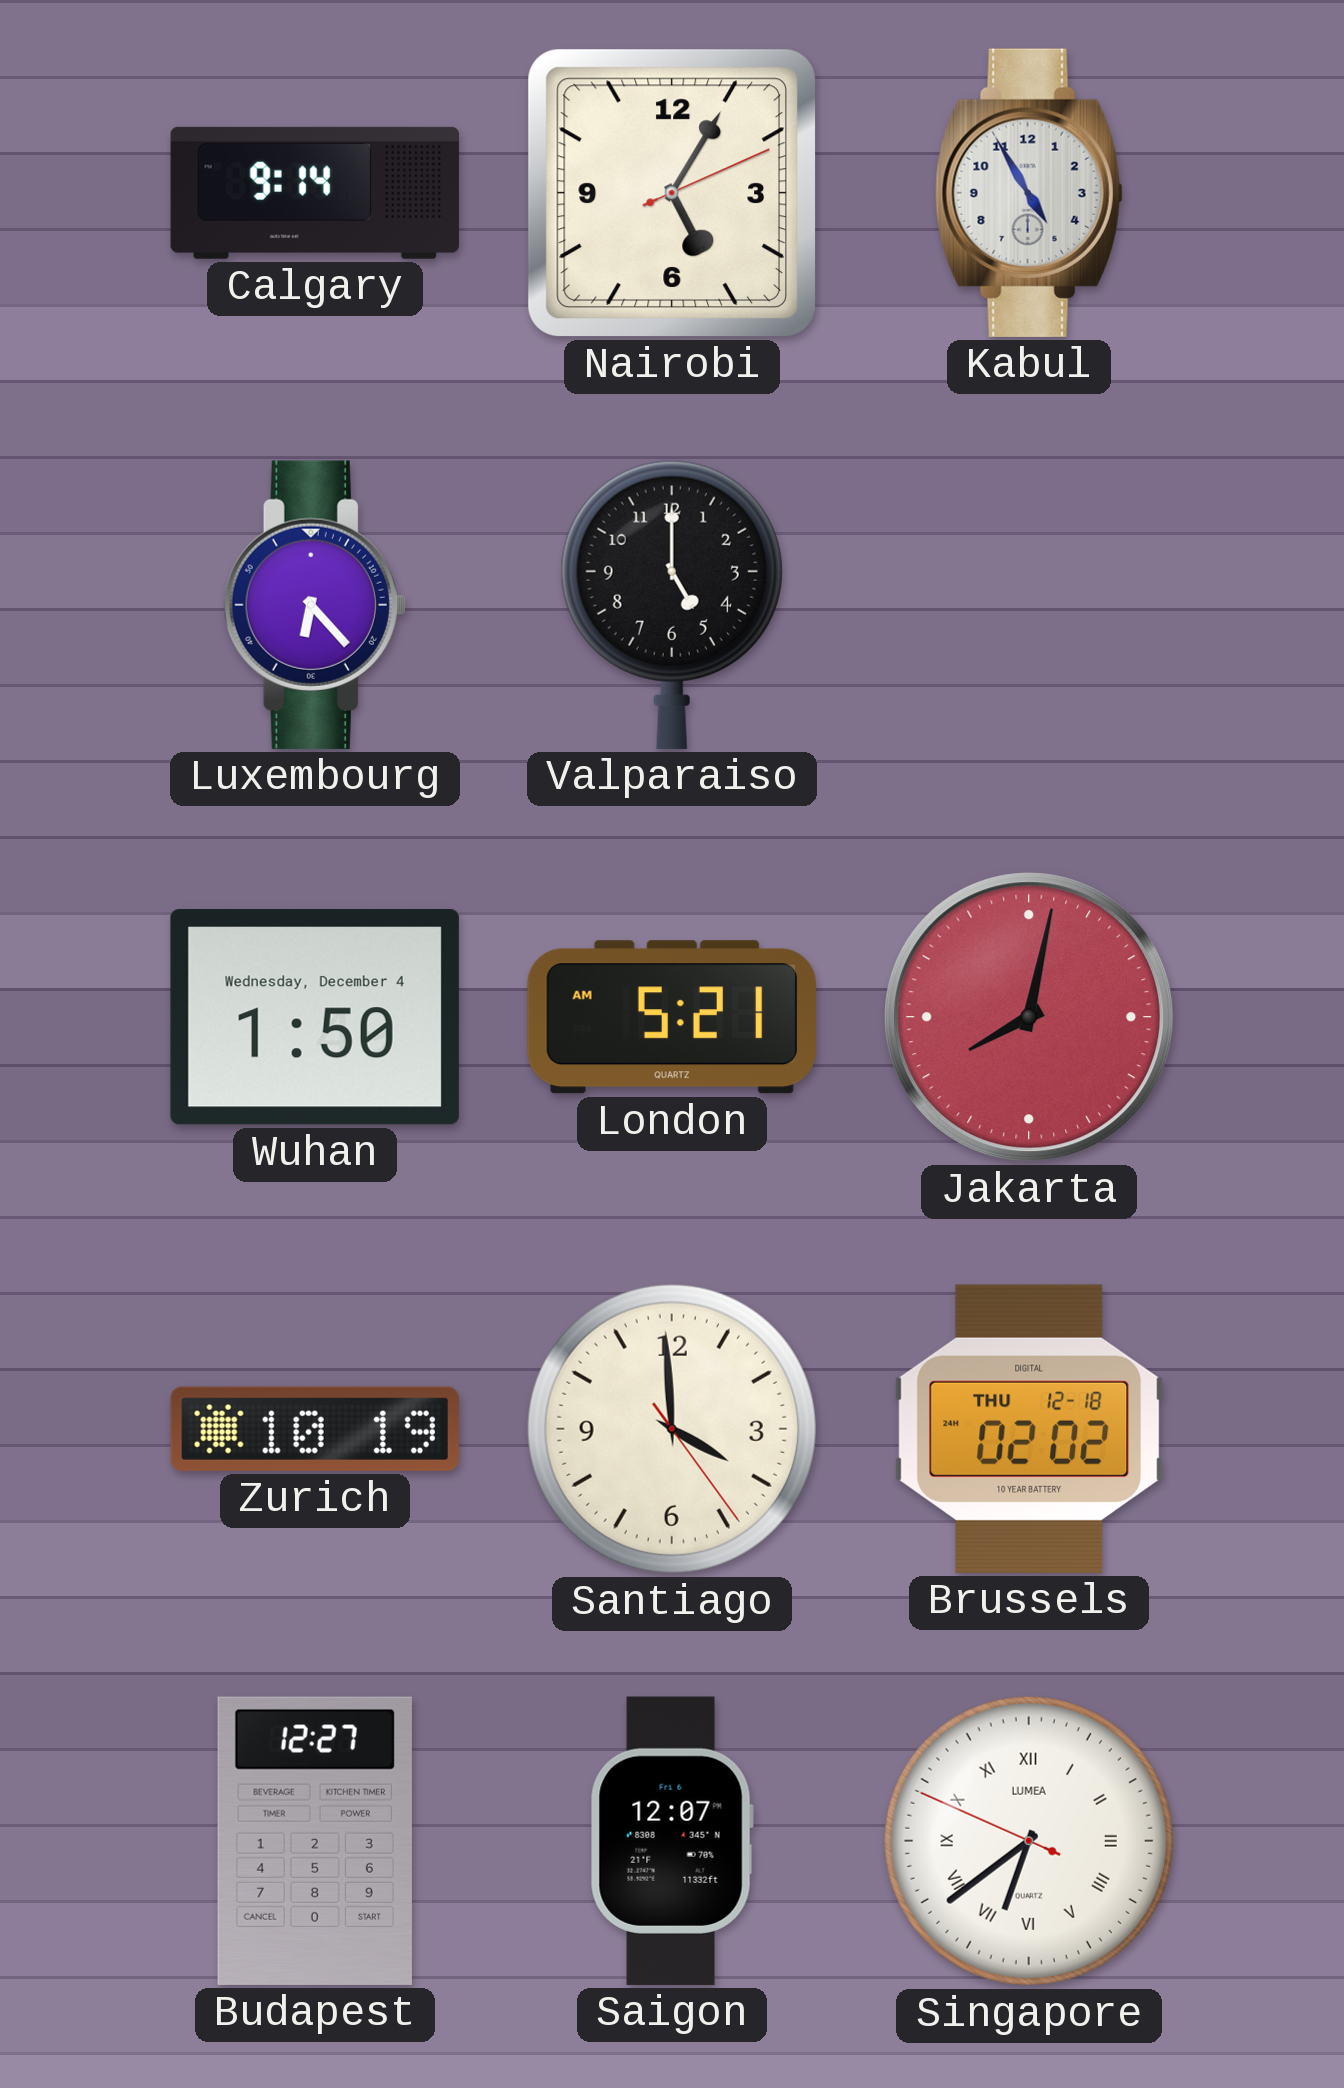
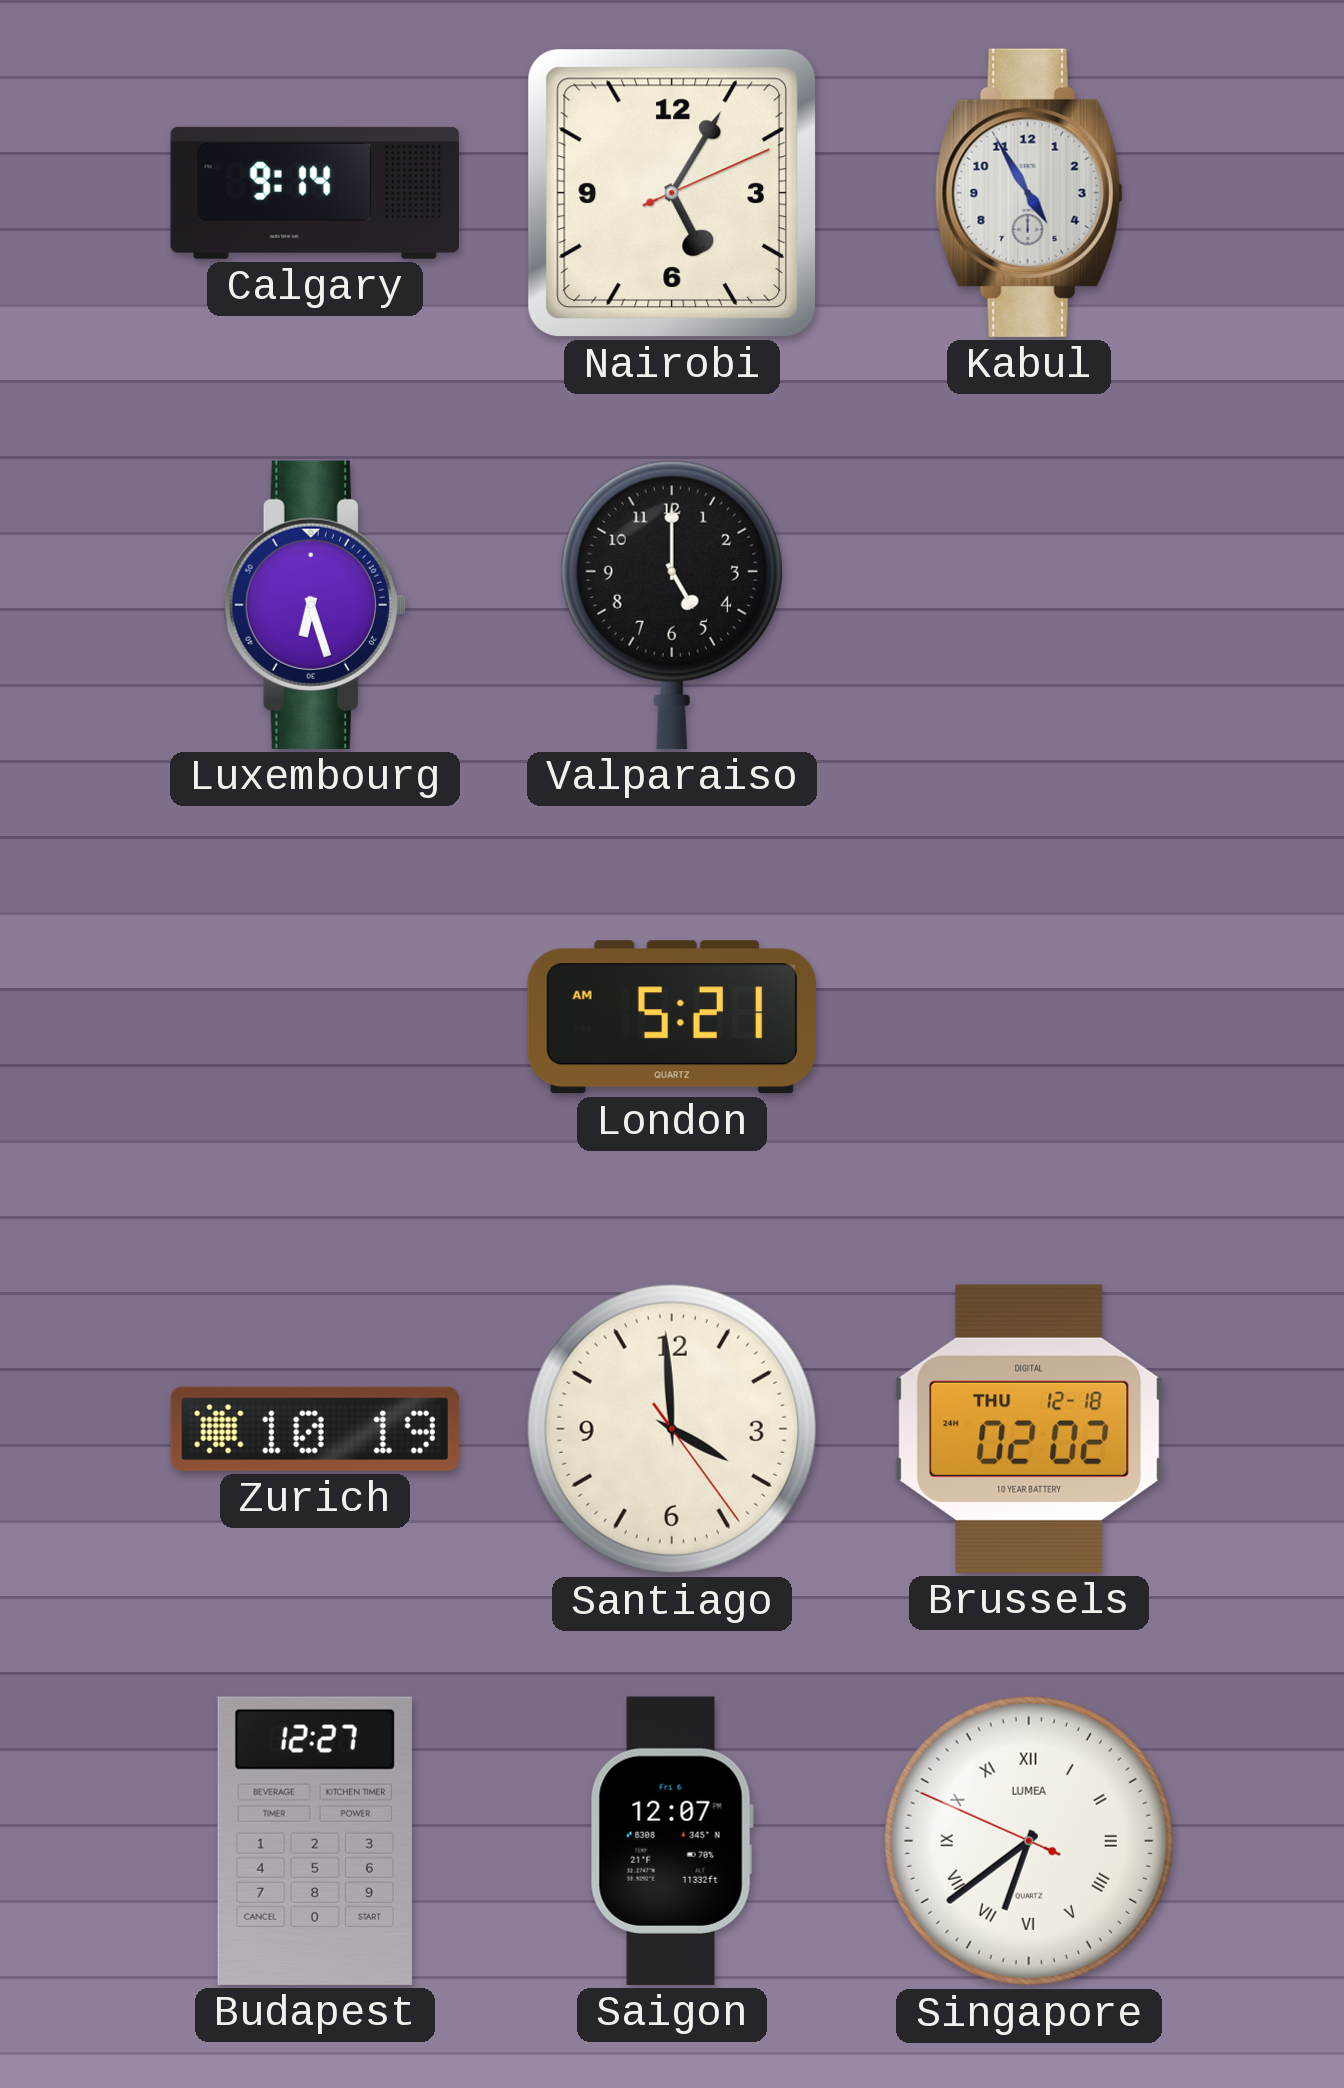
Luxembourg: 6:23 -> 6:27
Wuhan: 1:50 -> none
Jakarta: 8:02 -> none
